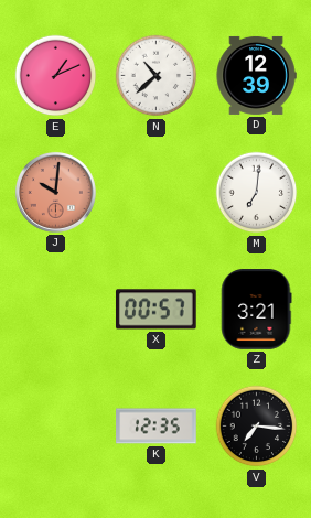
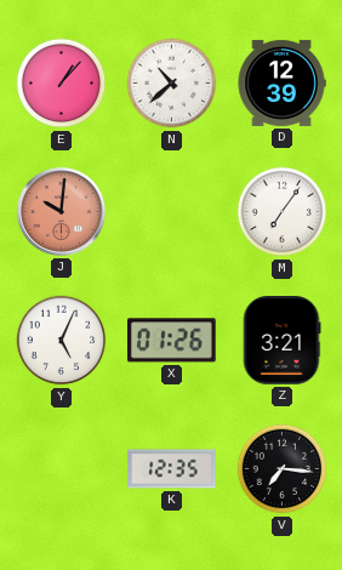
E: 1:11 -> 1:07
M: 7:01 -> 7:06
Y: none -> 5:04
X: 00:57 -> 01:26
